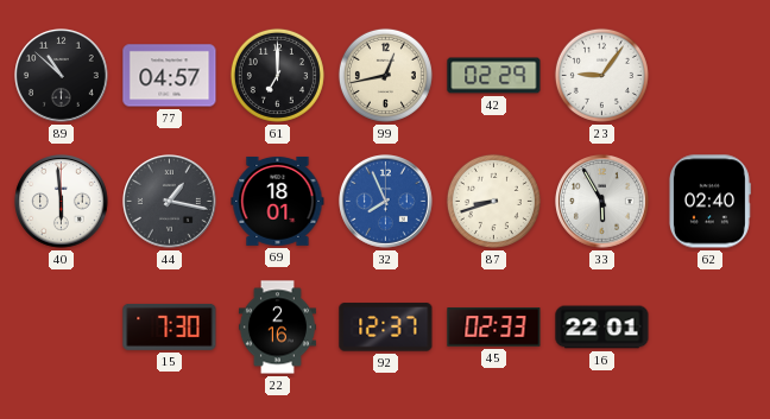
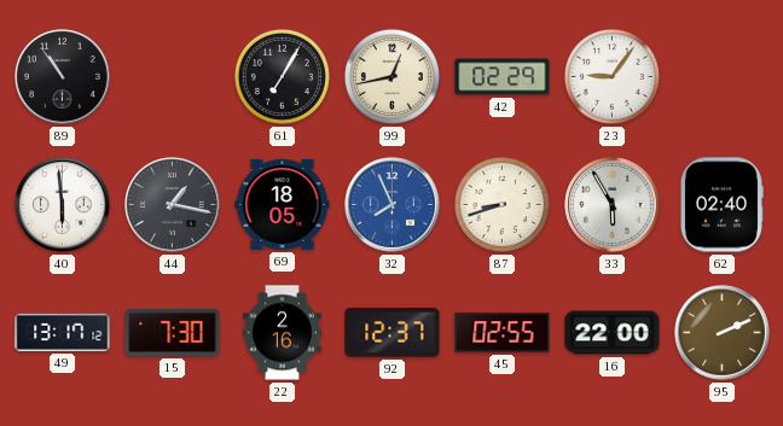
89: 10:52 -> 10:54
77: 04:57 -> none
61: 7:00 -> 7:05
69: 18:01 -> 18:05
49: none -> 13:17
45: 02:33 -> 02:55
16: 22:01 -> 22:00
95: none -> 2:11
